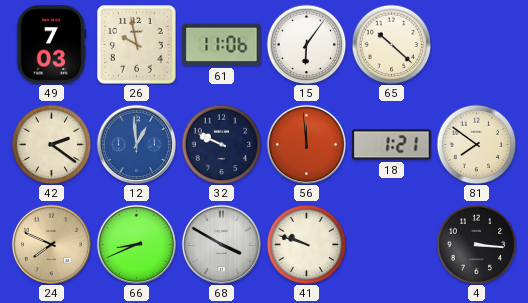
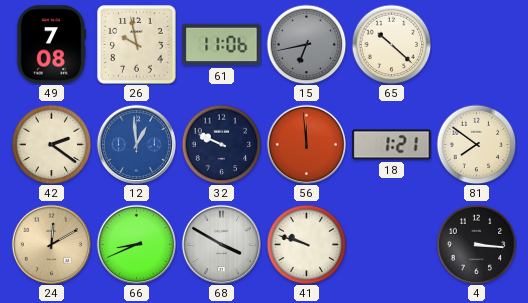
49: 7:03 -> 7:08
15: 6:06 -> 6:43
15 dial: white -> grey
24: 7:49 -> 12:10
